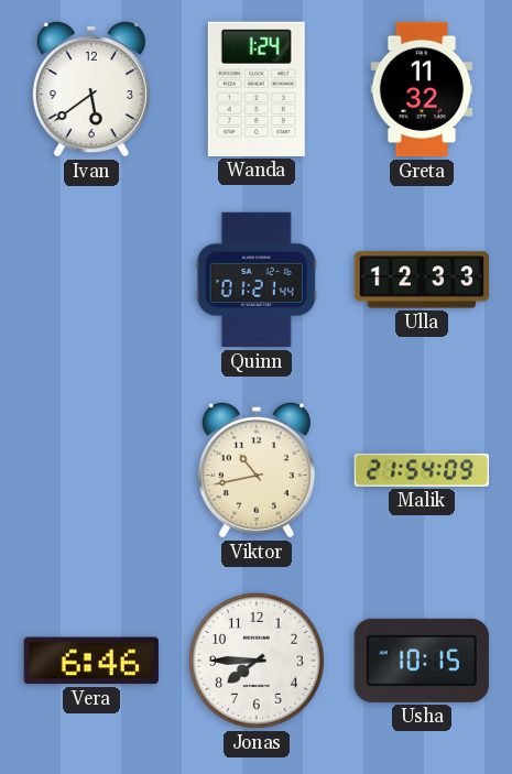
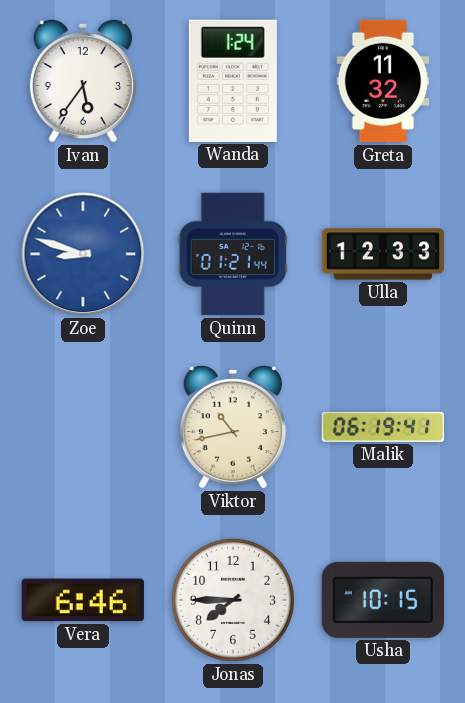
Ivan: 5:39 -> 5:36
Zoe: none -> 8:48
Malik: 21:54 -> 06:19
